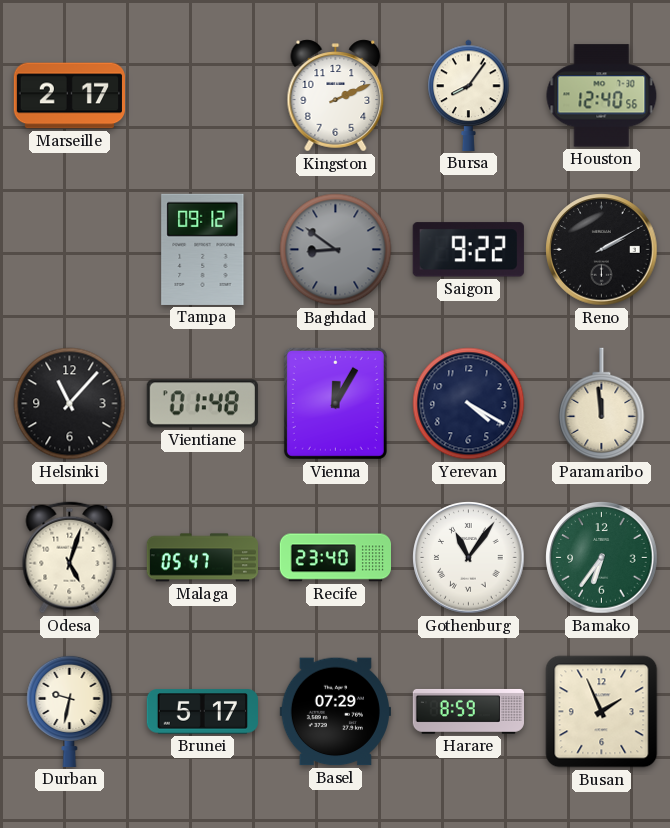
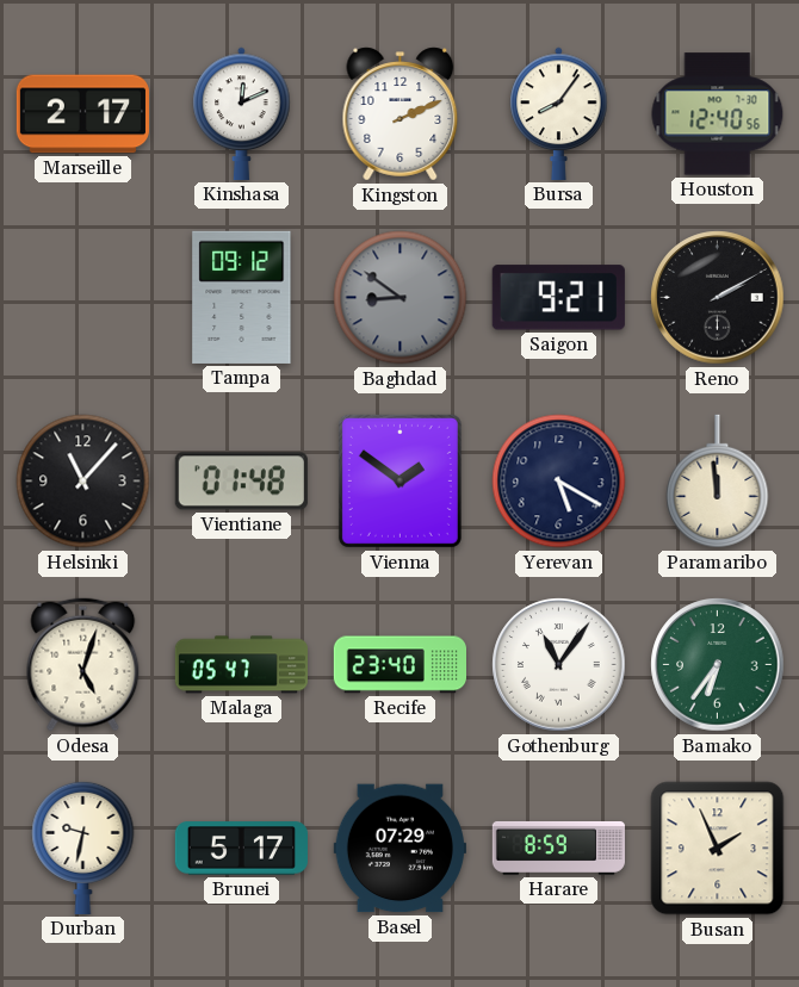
Kinshasa: none -> 12:11
Saigon: 9:22 -> 9:21
Vienna: 12:05 -> 1:51
Yerevan: 4:20 -> 5:20
